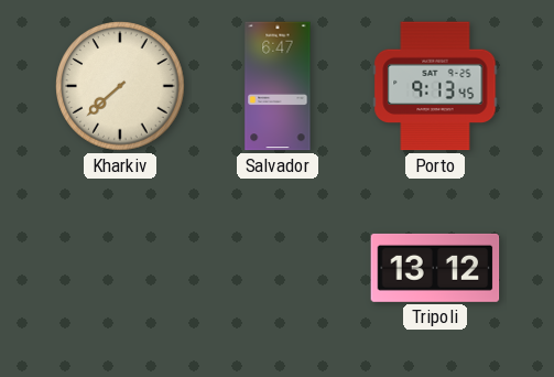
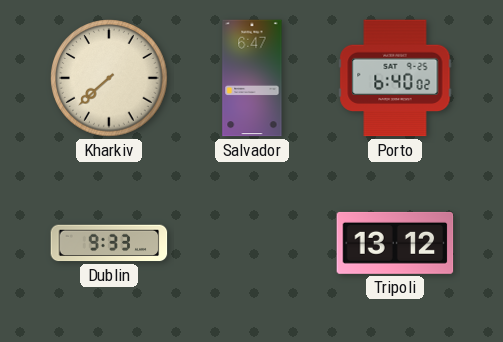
Porto: 9:13 -> 6:40
Dublin: none -> 9:33
